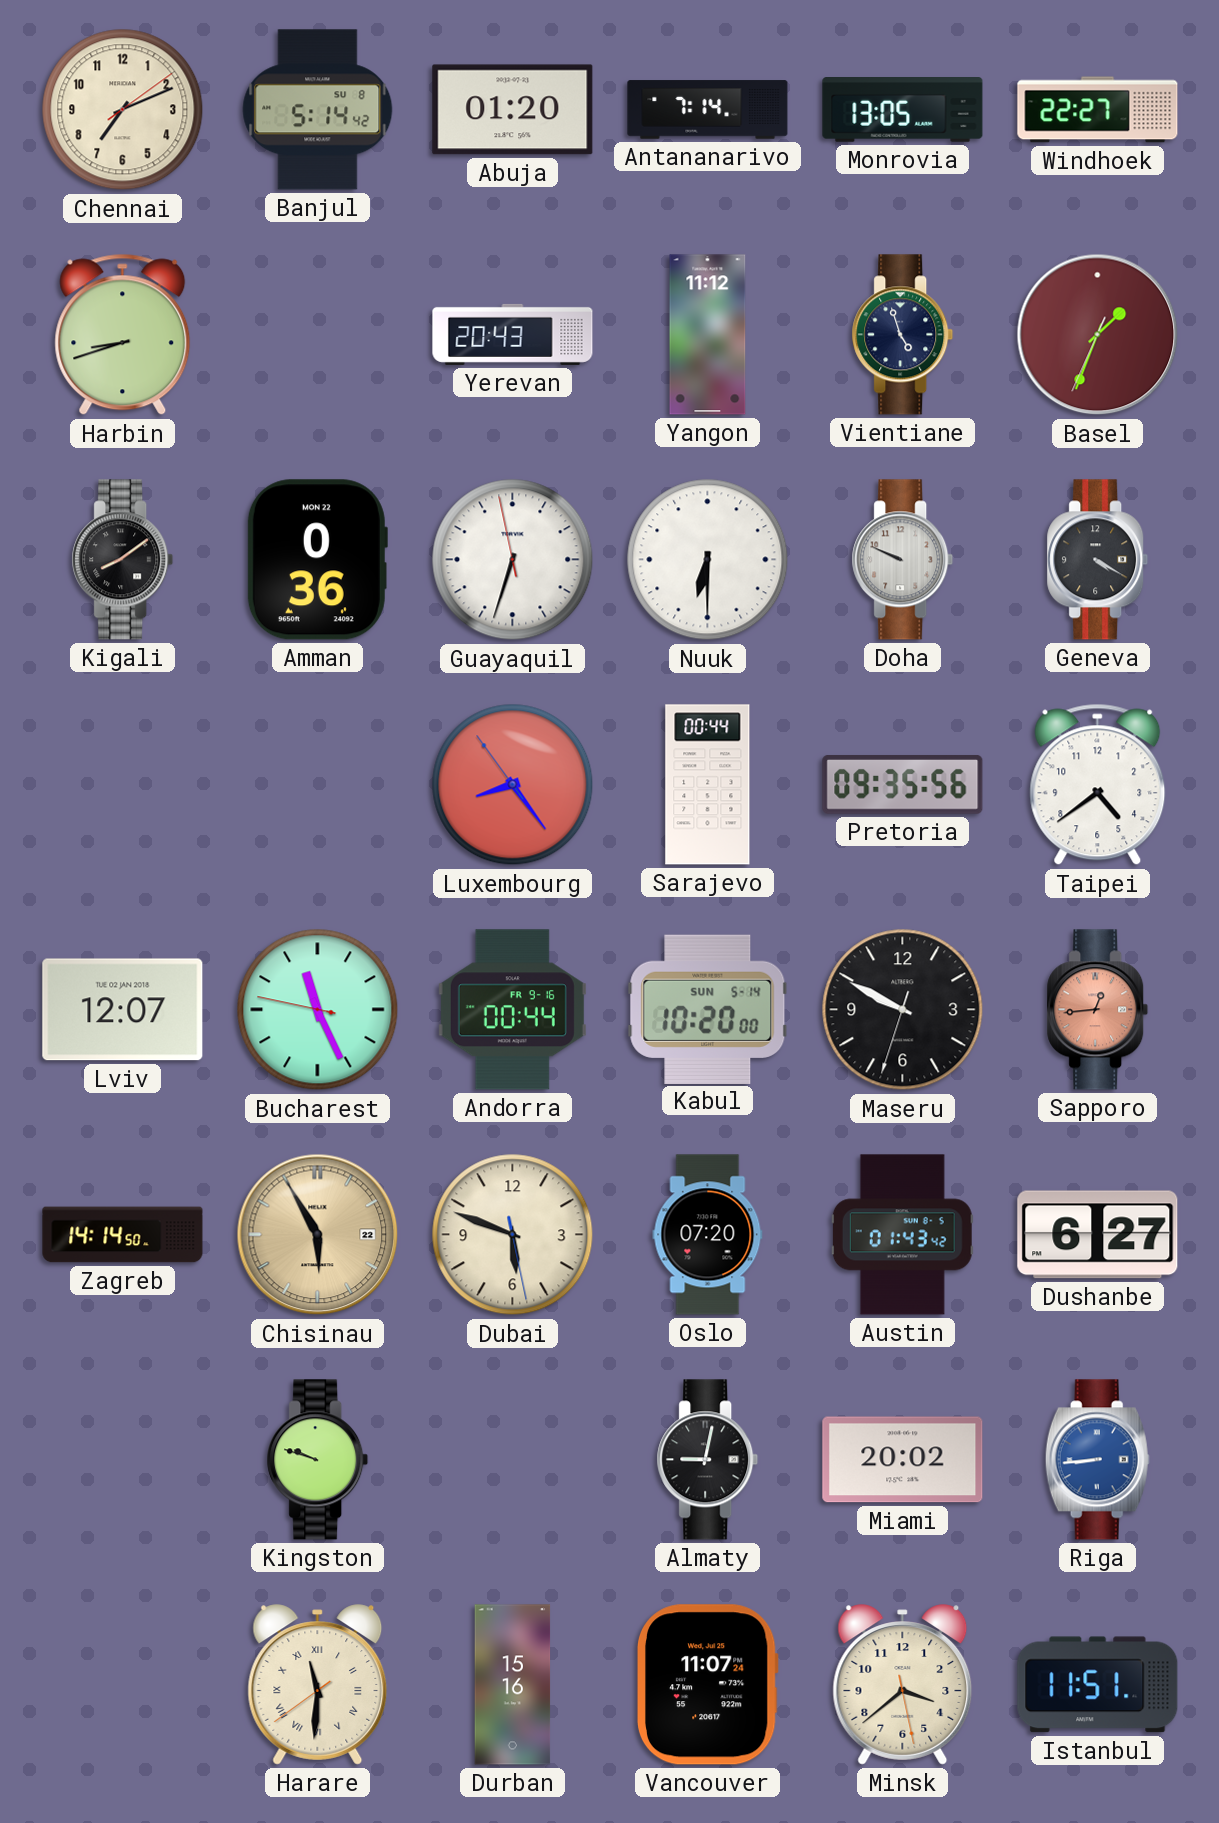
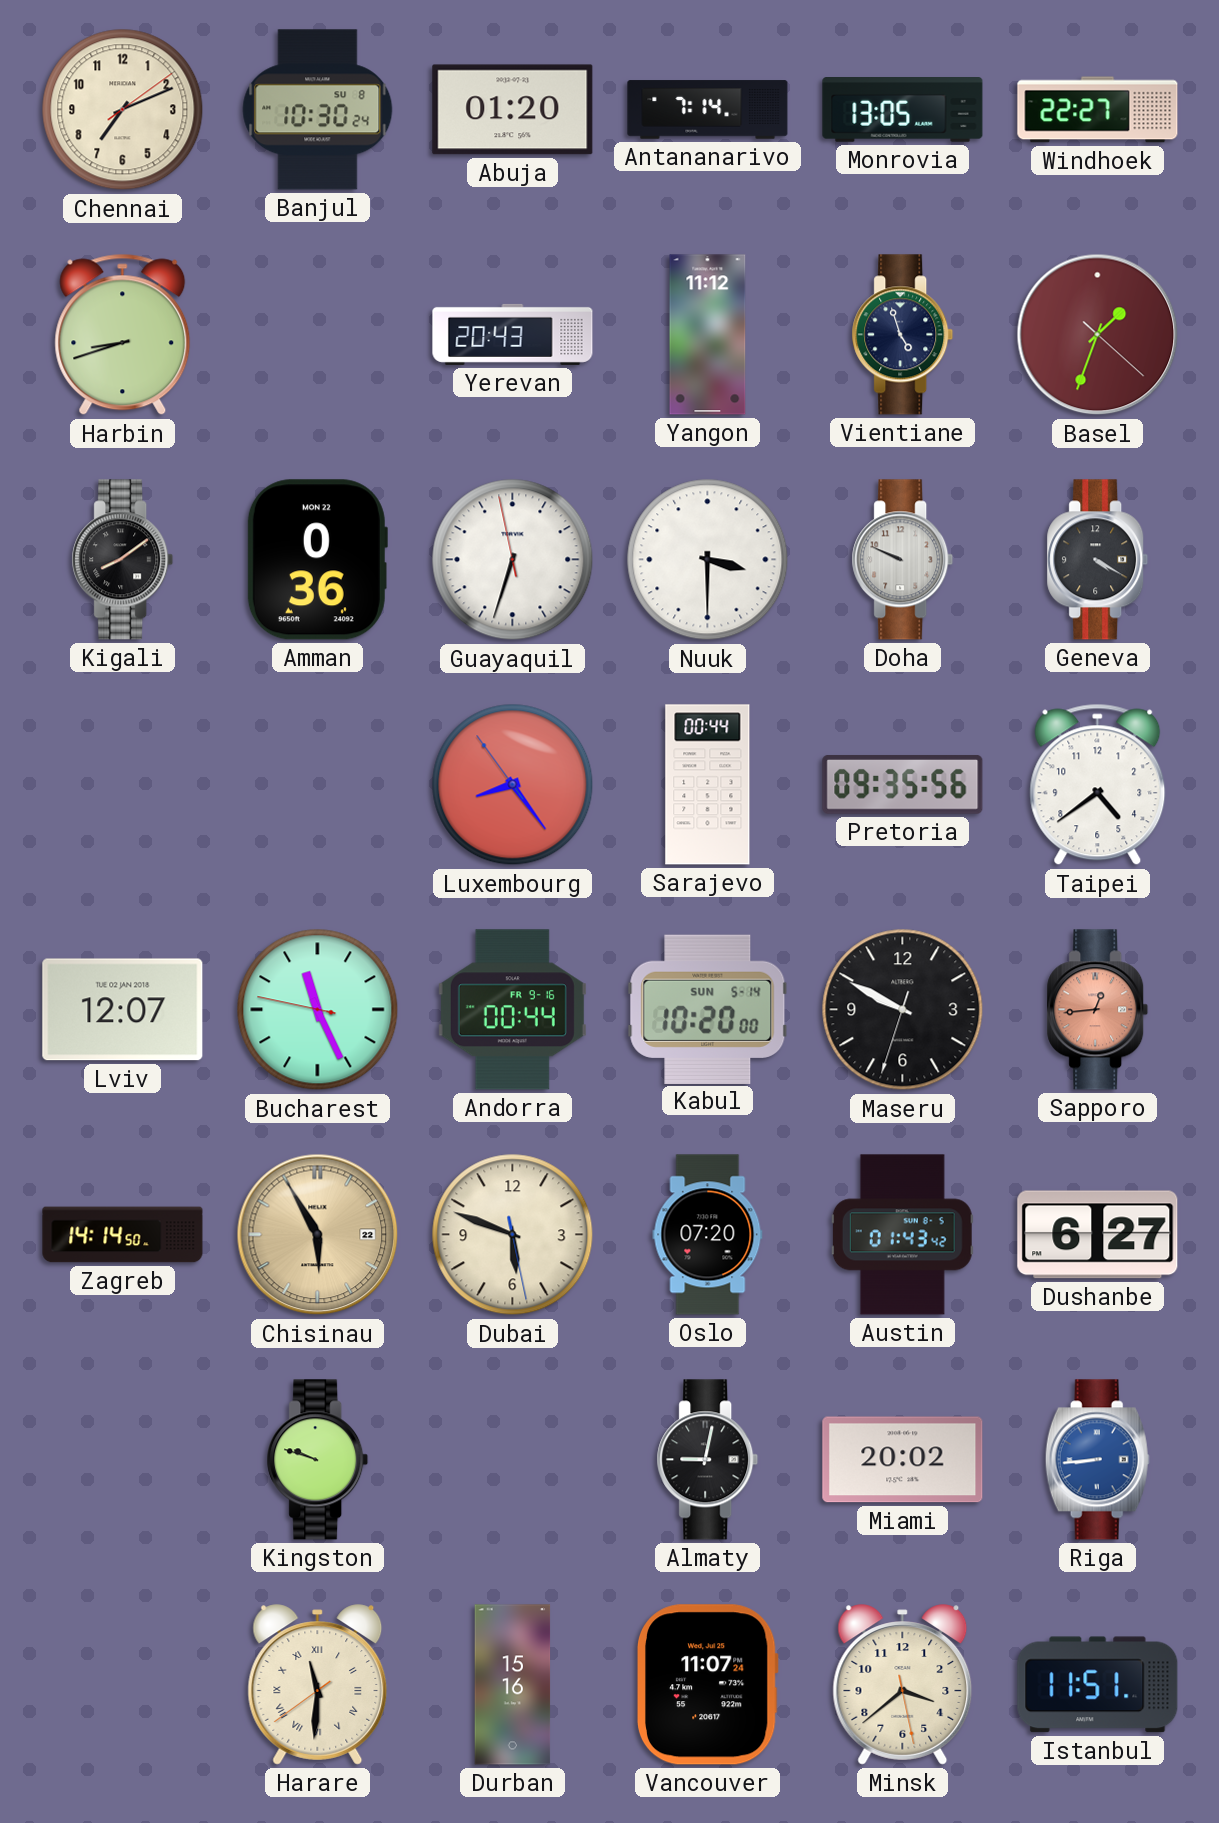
Banjul: 5:14 -> 10:30
Basel: 1:33:34 -> 1:33:22
Nuuk: 6:30 -> 3:30
